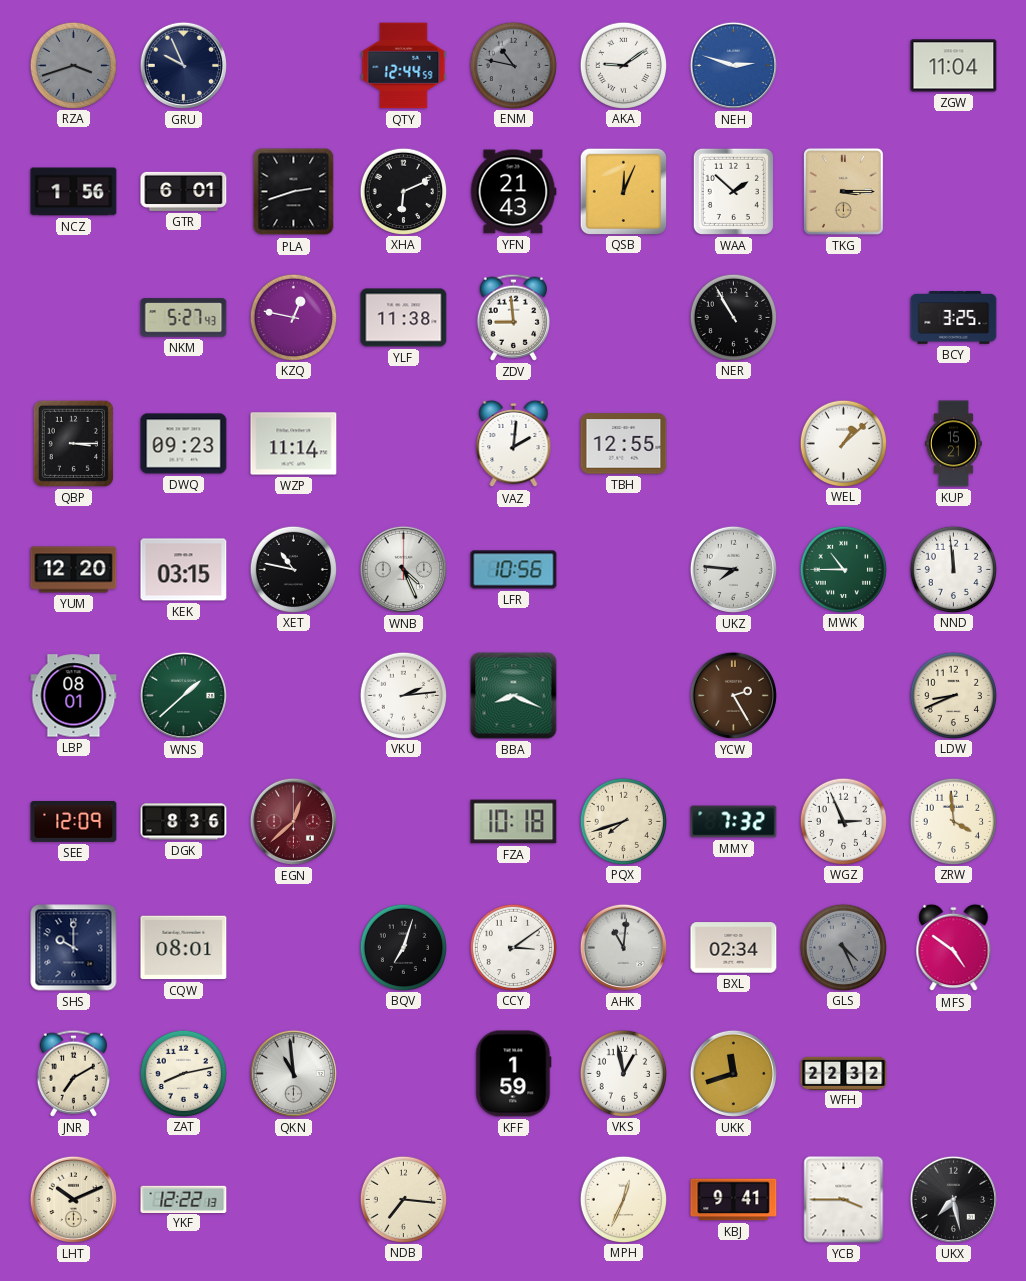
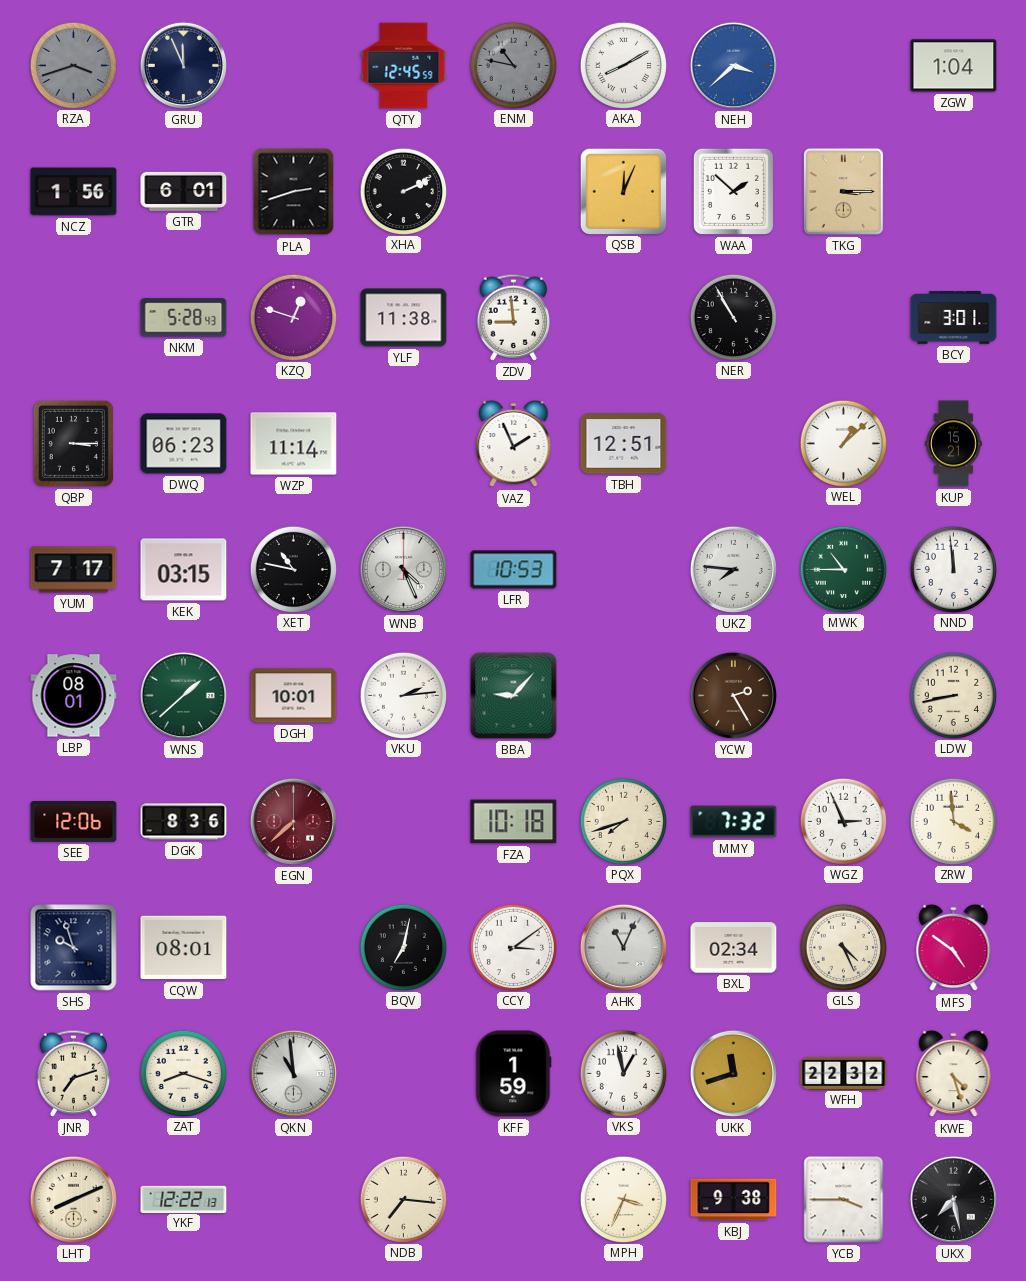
GRU: 9:56 -> 11:56
QTY: 12:44 -> 12:45
AKA: 9:09 -> 8:10
NEH: 2:48 -> 3:38
ZGW: 11:04 -> 1:04
XHA: 6:11 -> 2:11
YFN: 21:43 -> none
NKM: 5:27 -> 5:28
KZQ: 12:47 -> 12:48
BCY: 3:25 -> 3:01
DWQ: 09:23 -> 06:23
VAZ: 2:01 -> 1:56
TBH: 12:55 -> 12:51
YUM: 12:20 -> 7:17
LFR: 10:56 -> 10:53
DGH: none -> 10:01
BBA: 8:19 -> 9:07
LDW: 8:41 -> 8:43
SEE: 12:09 -> 12:06
EGN: 12:38 -> 7:38
SHS: 10:00 -> 9:57
BQV: 7:03 -> 7:02
AHK: 11:01 -> 11:04
GLS dial: grey -> cream
JNR: 7:10 -> 7:12
ZAT: 8:13 -> 8:18
KWE: none -> 4:27
LHT: 10:11 -> 8:11
MPH: 12:34 -> 3:34
KBJ: 9:41 -> 9:38
